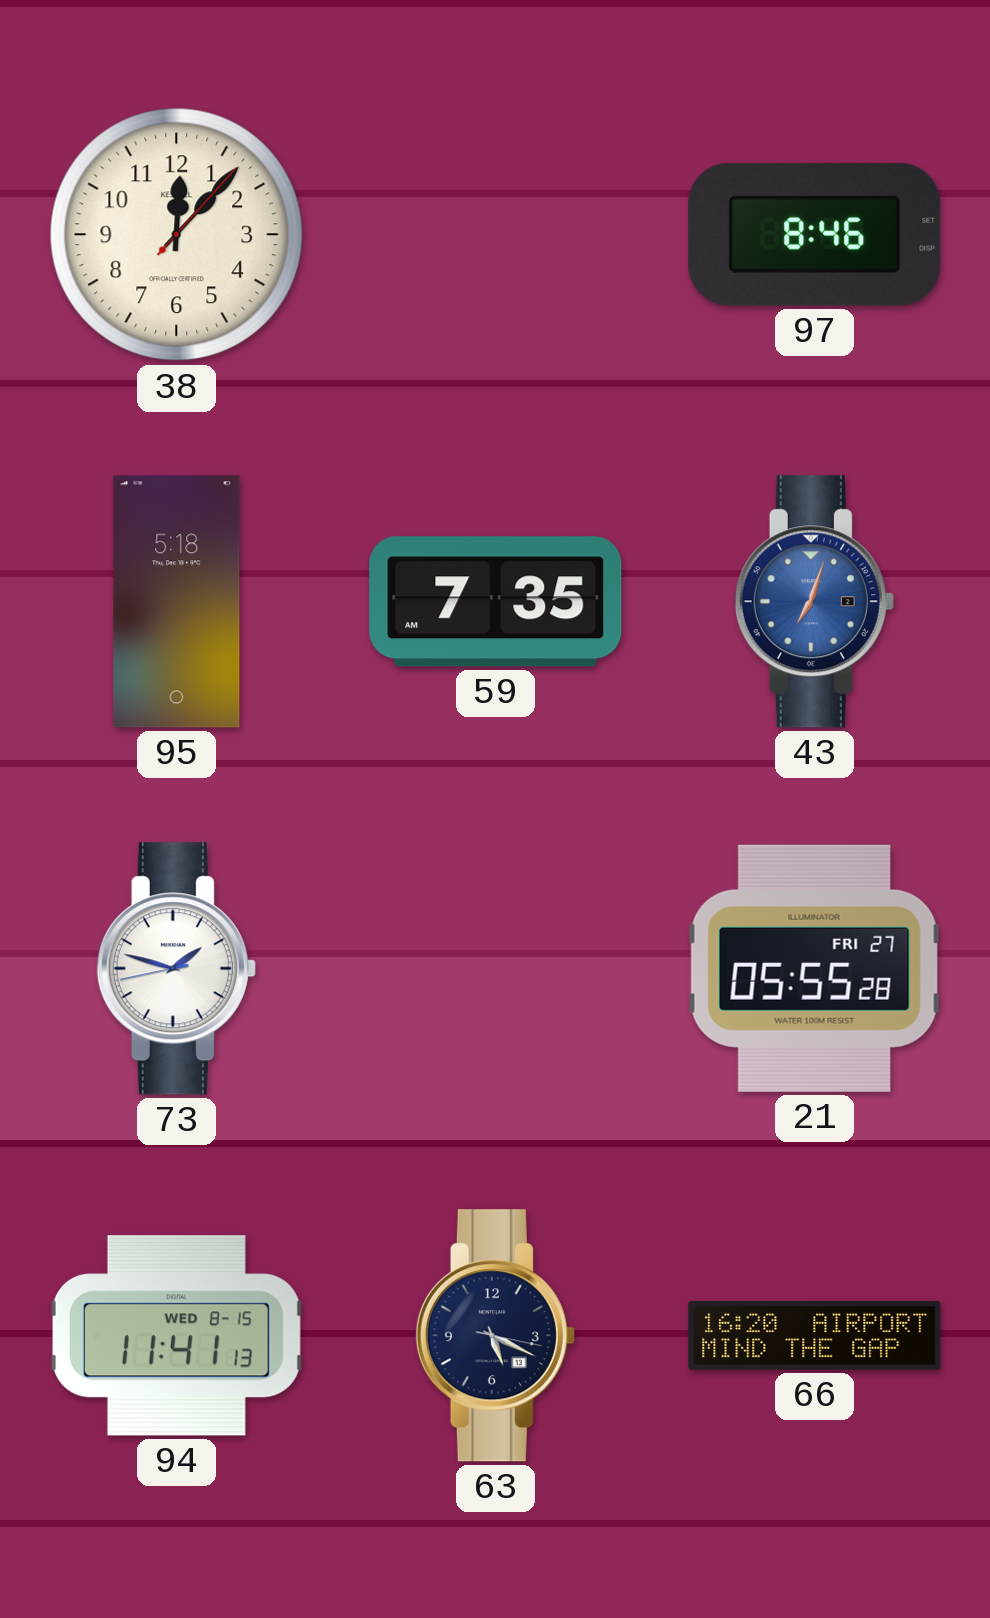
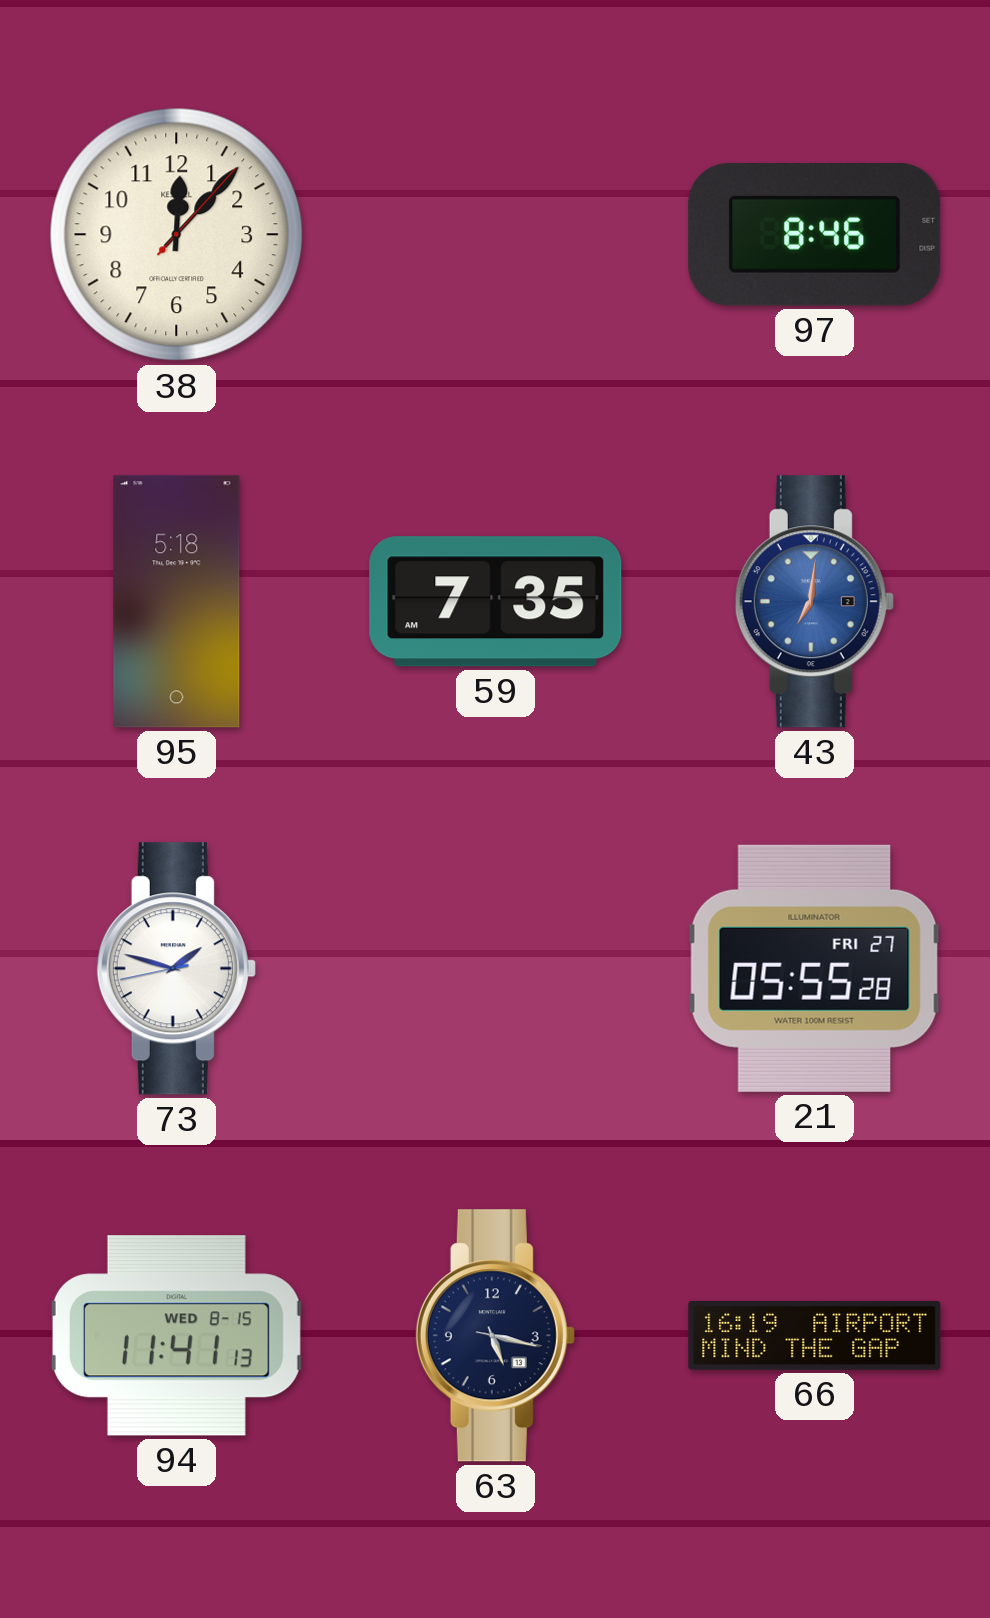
43: 7:03 -> 7:01
63: 5:19 -> 5:17
66: 16:20 -> 16:19
